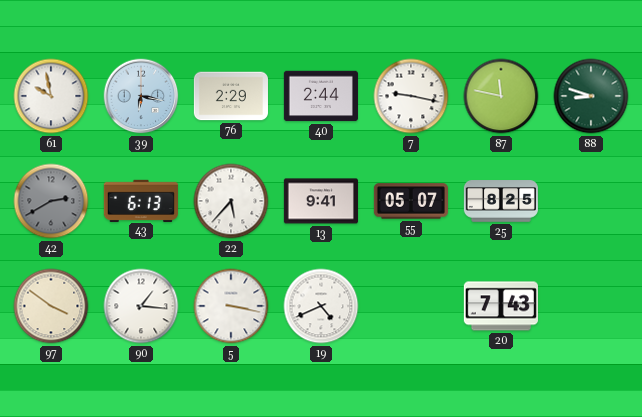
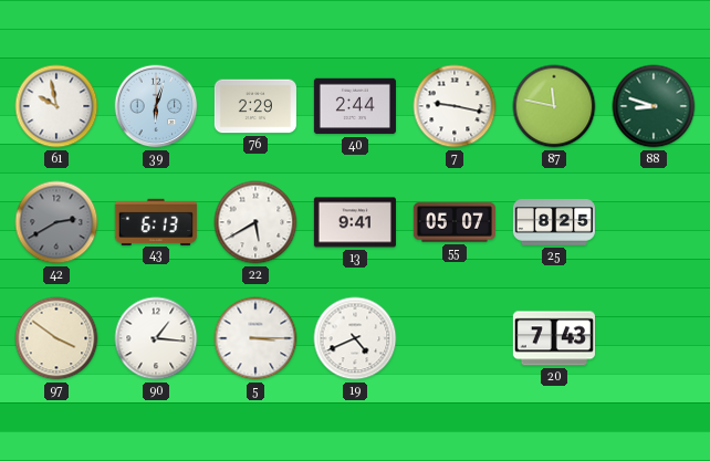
39: 6:17 -> 6:03
22: 5:37 -> 5:40
5: 3:17 -> 3:15
